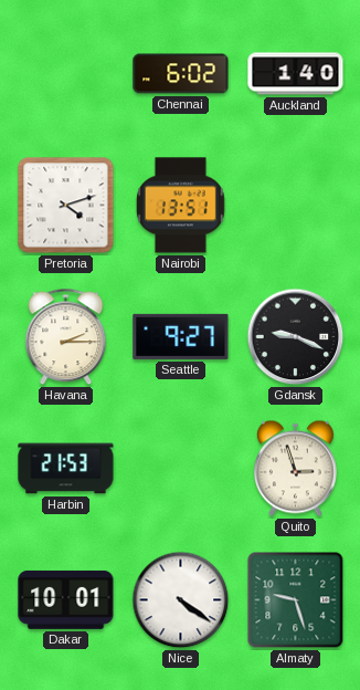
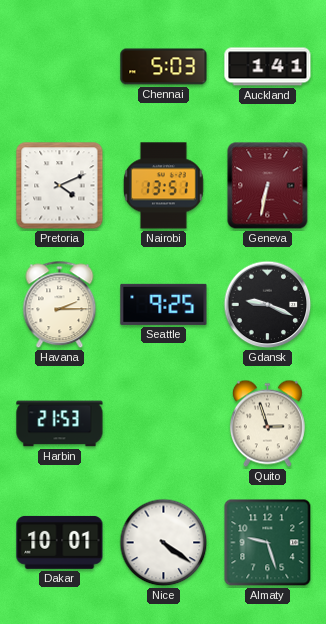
Chennai: 6:02 -> 5:03
Auckland: 1:40 -> 1:41
Pretoria: 4:12 -> 4:11
Geneva: none -> 6:32
Seattle: 9:27 -> 9:25
